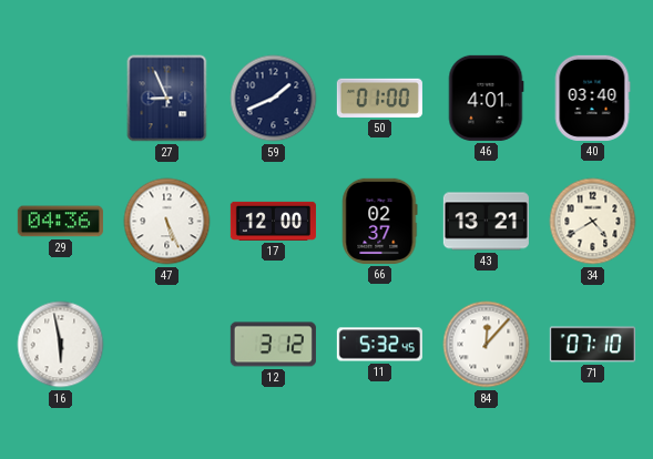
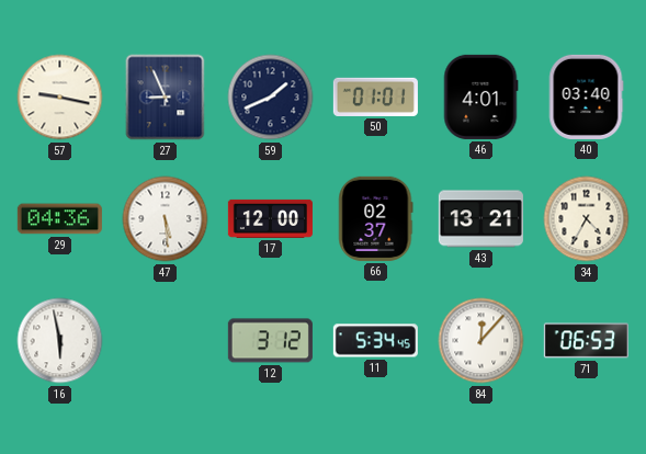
57: none -> 9:17
50: 01:00 -> 01:01
47: 5:26 -> 5:29
34: 4:40 -> 4:35
11: 5:32 -> 5:34
71: 07:10 -> 06:53
